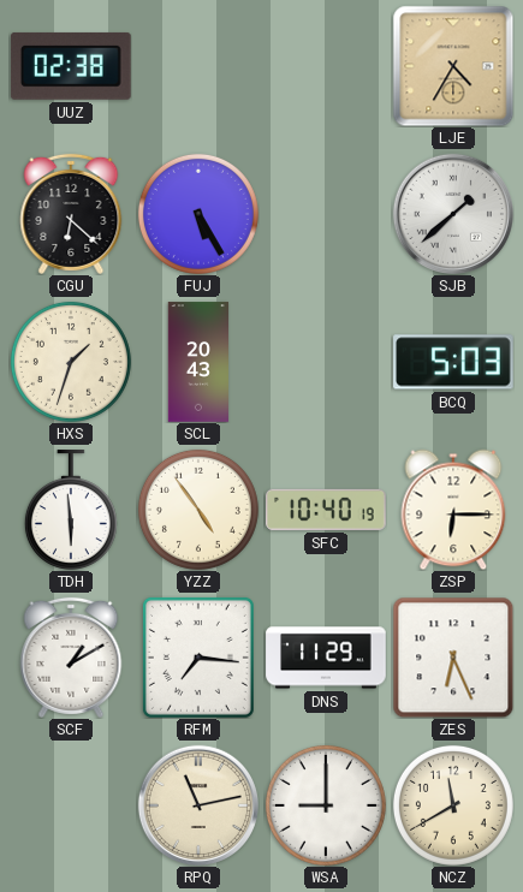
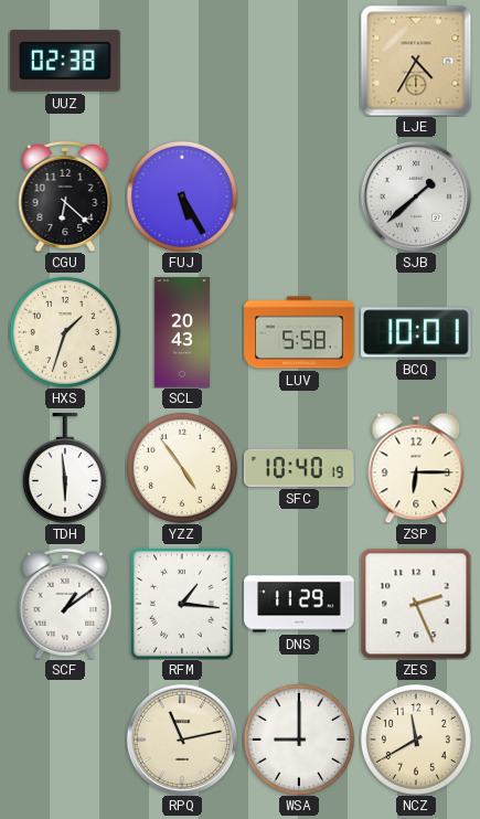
LUV: none -> 5:58
BCQ: 5:03 -> 10:01
SCF: 1:10 -> 1:09
RFM: 7:16 -> 1:16
ZES: 6:26 -> 2:26
